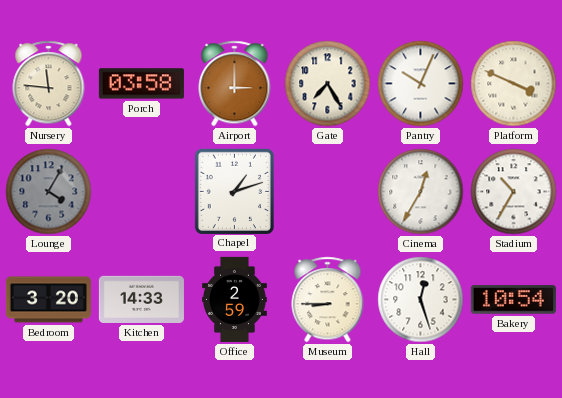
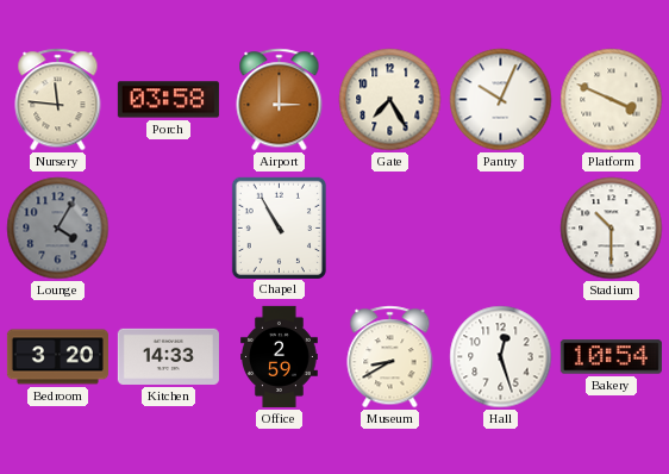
Chapel: 1:12 -> 10:55
Cinema: 12:35 -> none
Stadium: 10:35 -> 10:30
Museum: 8:45 -> 8:40
